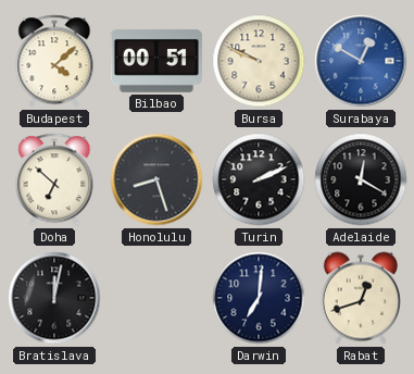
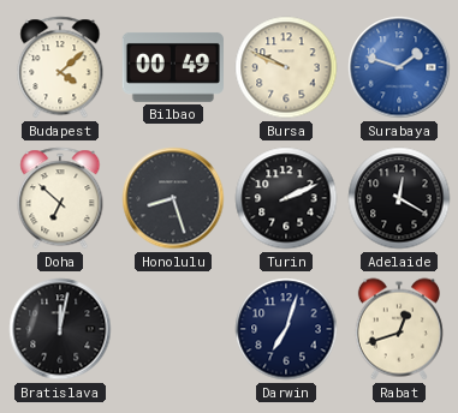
Bilbao: 00:51 -> 00:49
Surabaya: 12:50 -> 1:48
Darwin: 7:01 -> 7:03
